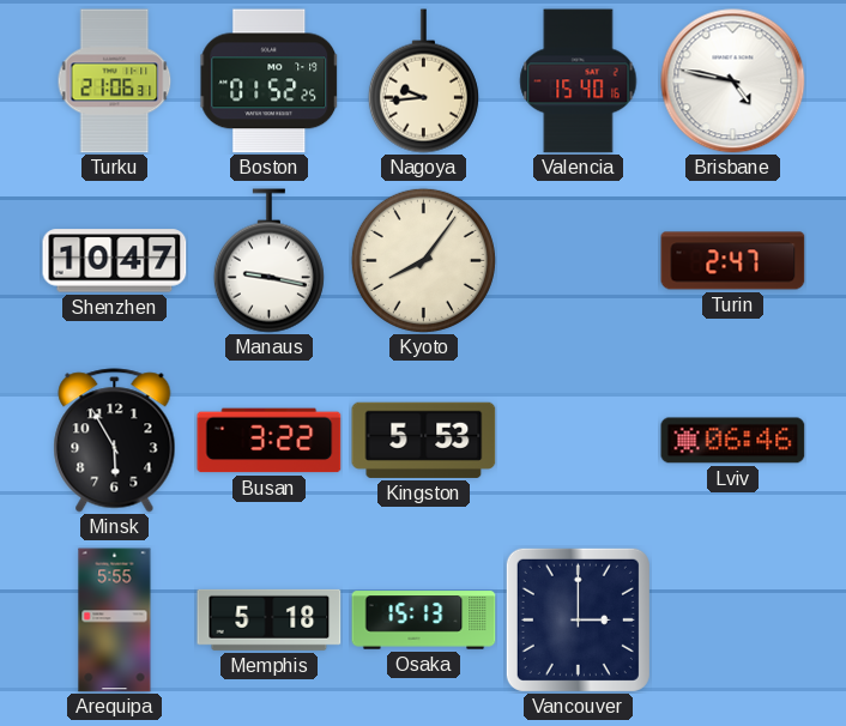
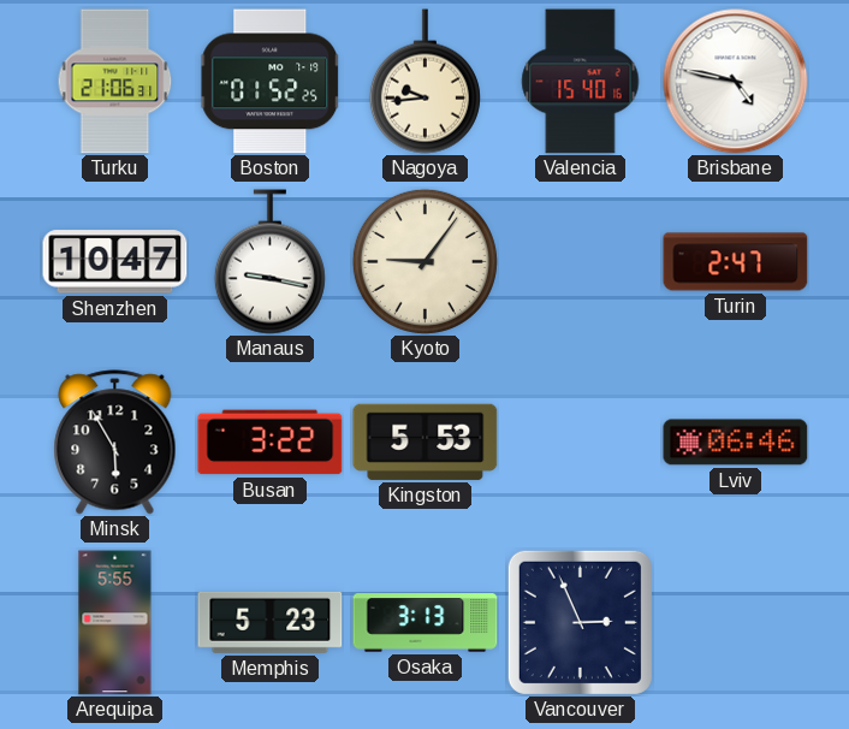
Kyoto: 8:06 -> 9:06
Memphis: 5:18 -> 5:23
Osaka: 15:13 -> 3:13
Vancouver: 3:00 -> 2:56
